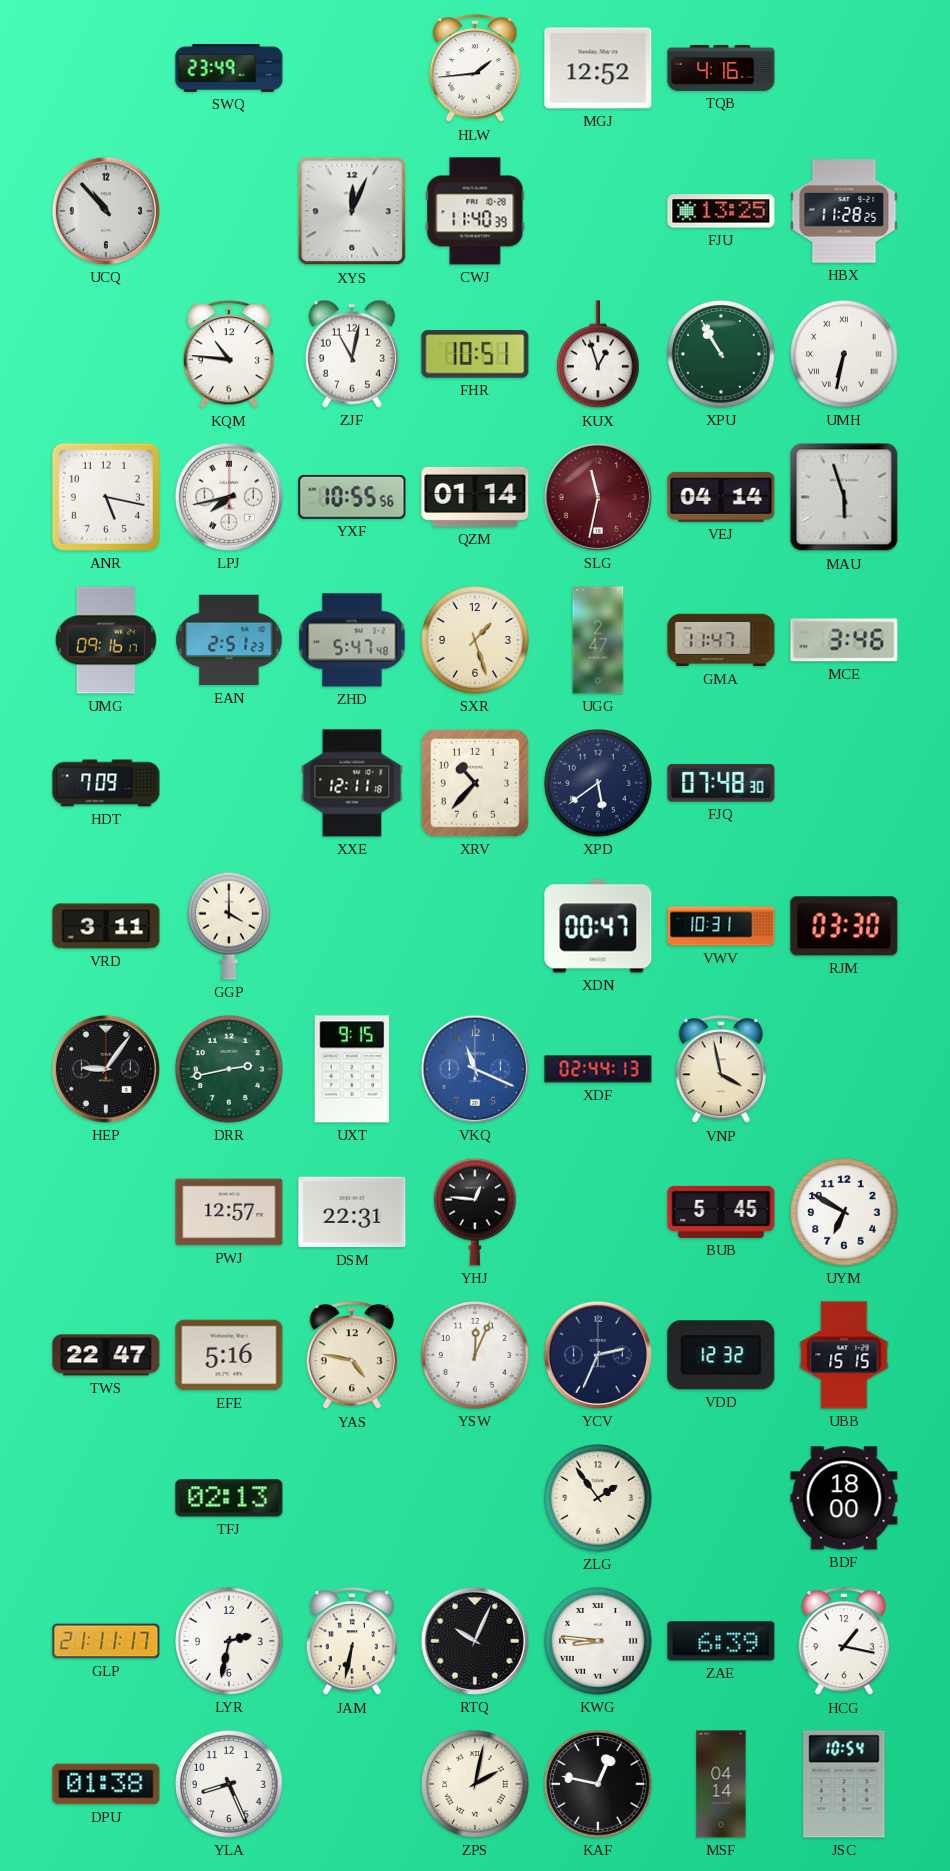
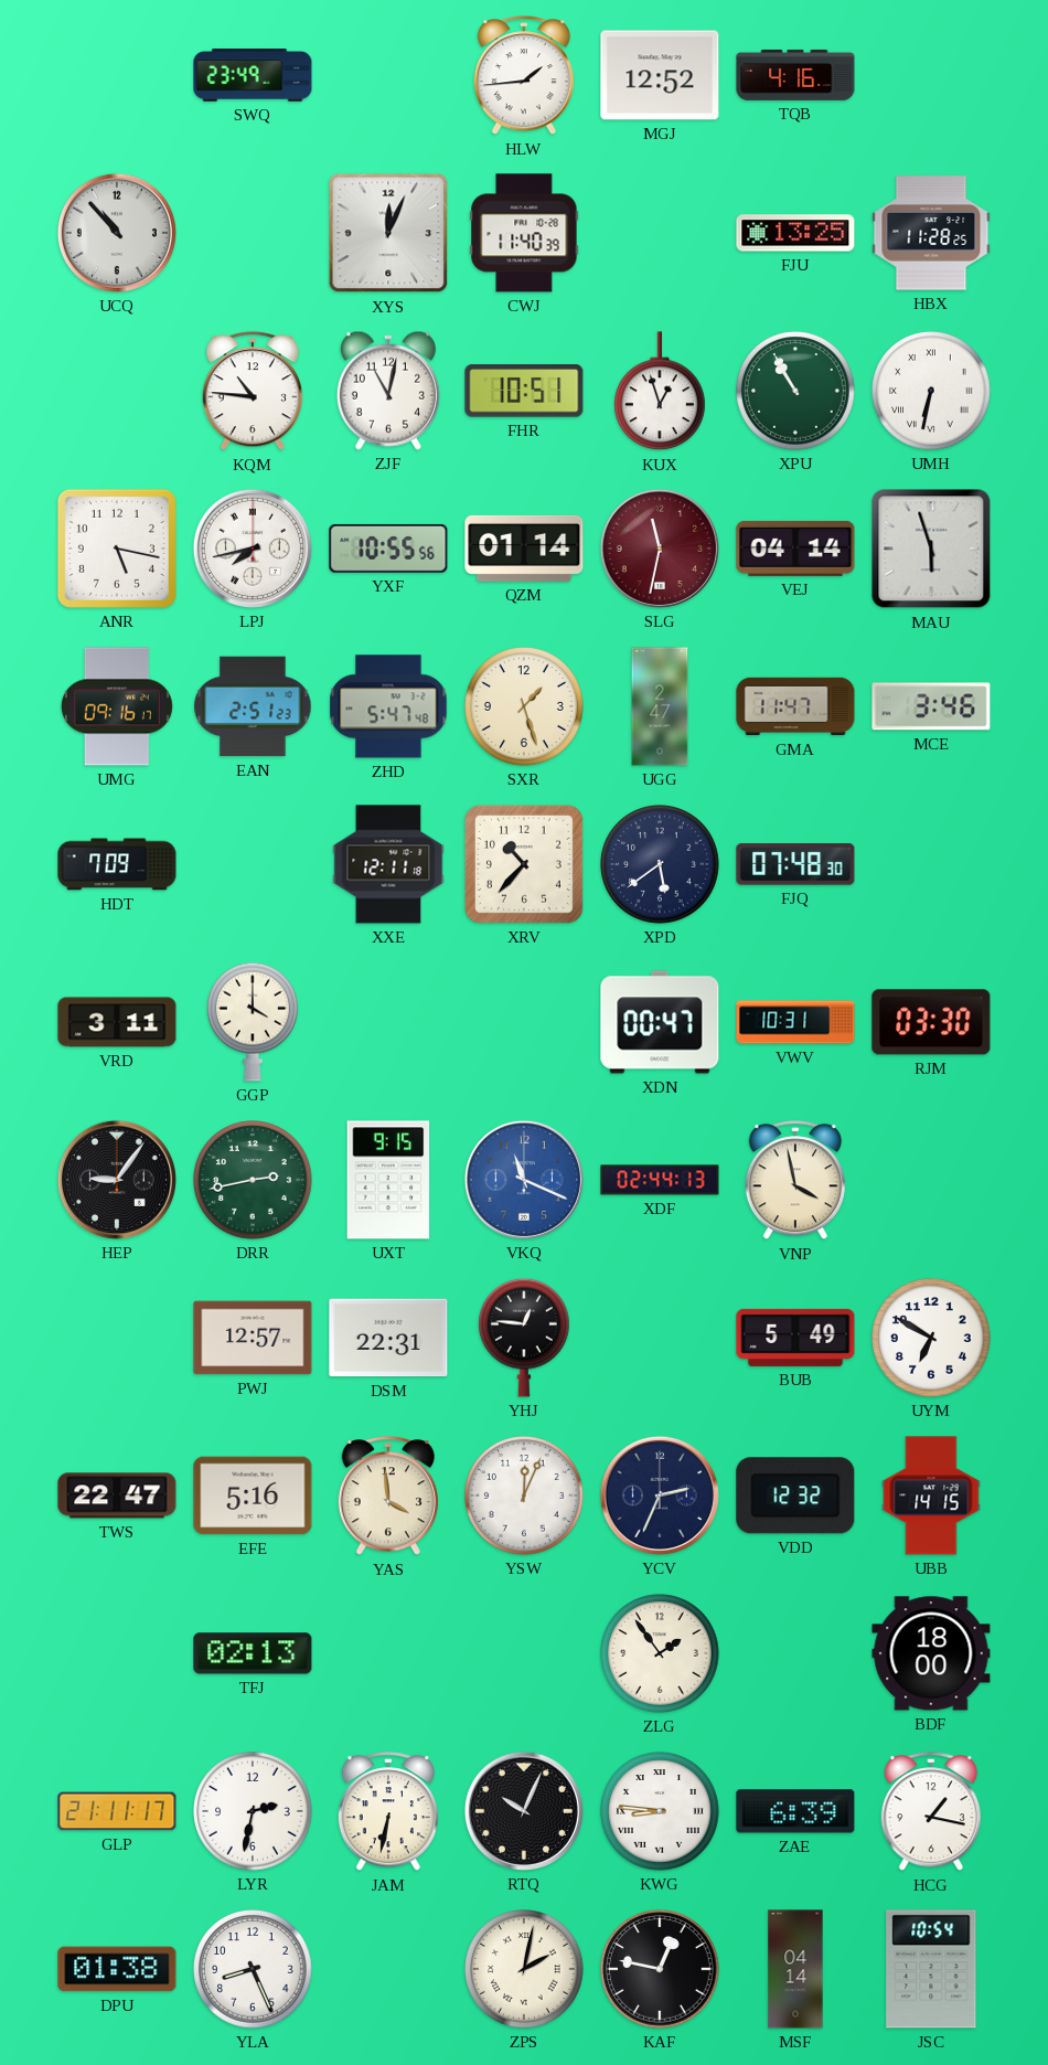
BUB: 5:45 -> 5:49
YAS: 4:47 -> 3:59
UBB: 15:15 -> 14:15
